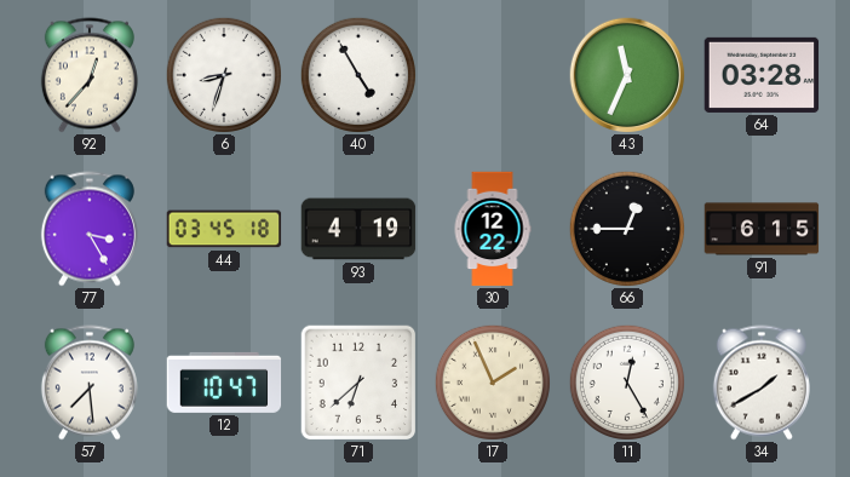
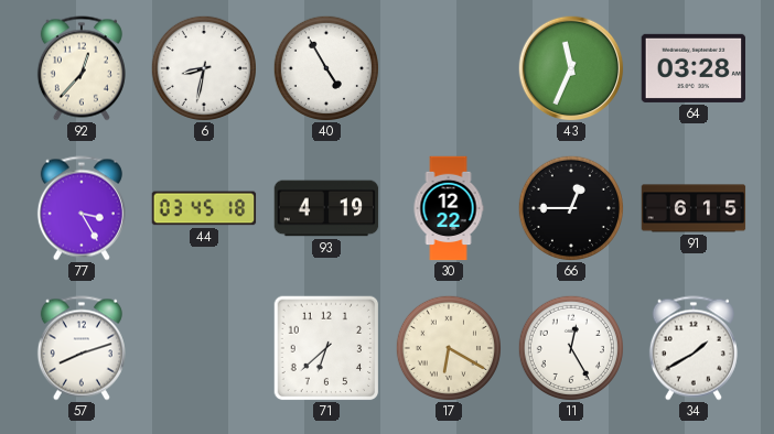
6: 8:33 -> 8:32
57: 7:29 -> 8:12
12: 10:47 -> none
17: 1:56 -> 6:20
